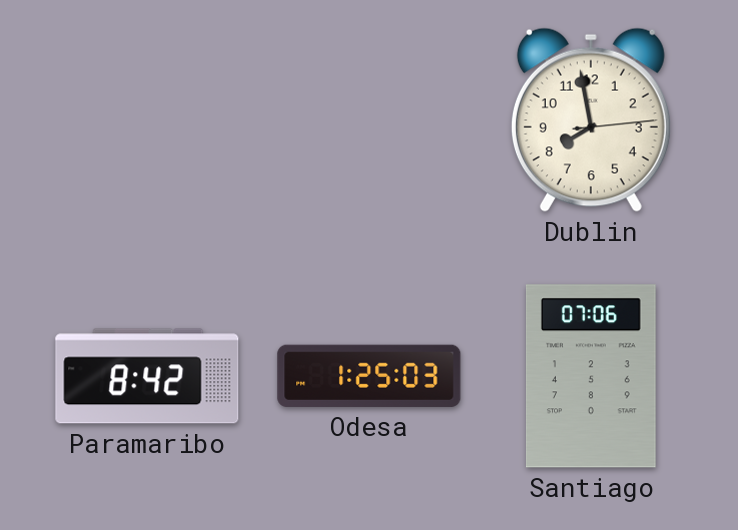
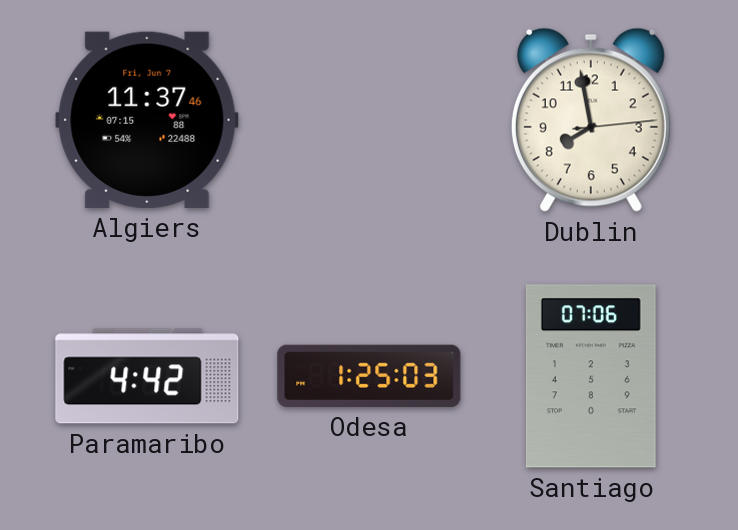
Algiers: none -> 11:37
Paramaribo: 8:42 -> 4:42
